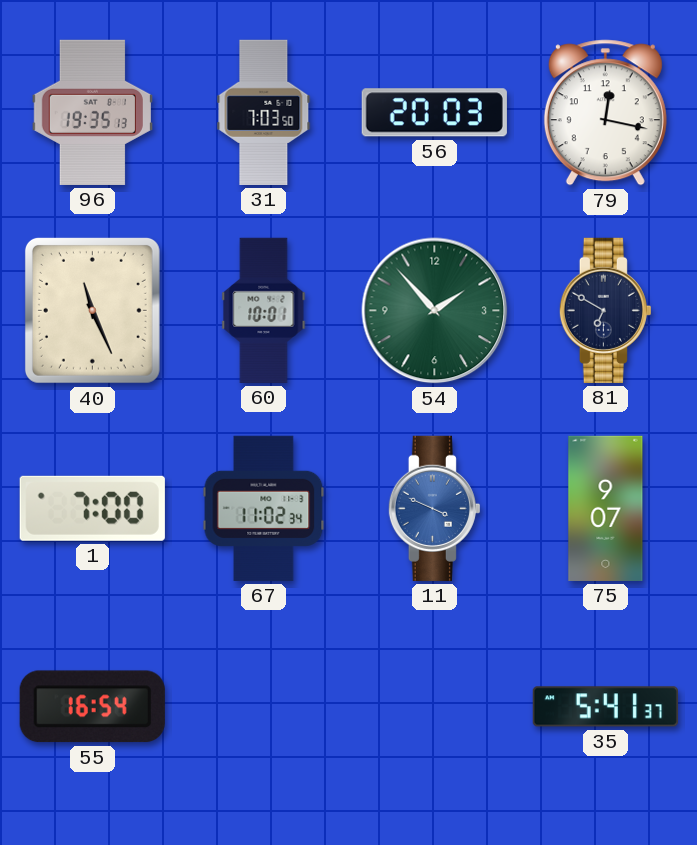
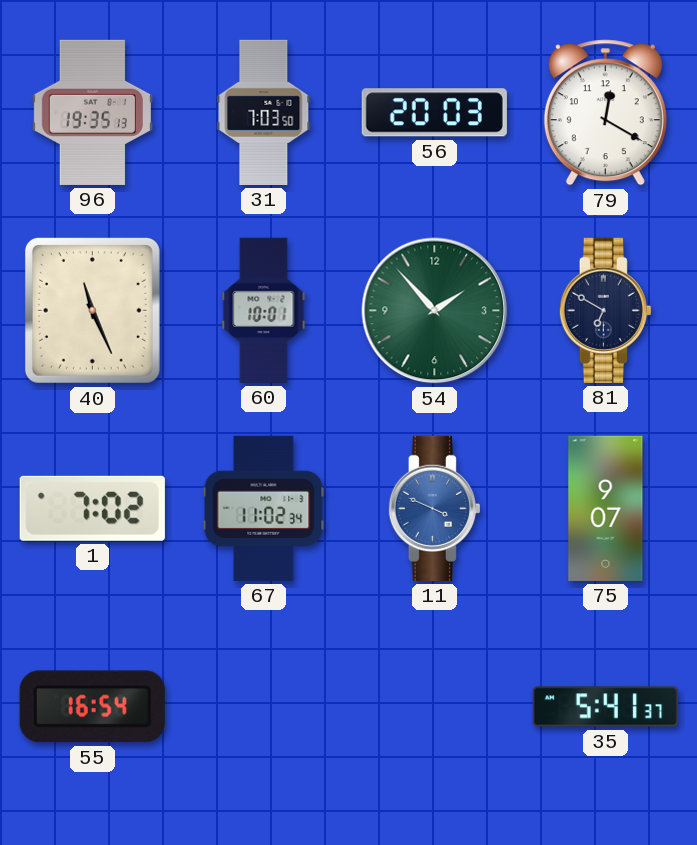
79: 12:17 -> 12:20
1: 7:00 -> 7:02
